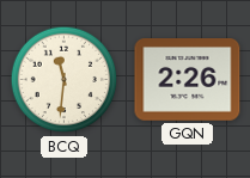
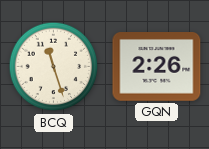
BCQ: 11:31 -> 11:27
